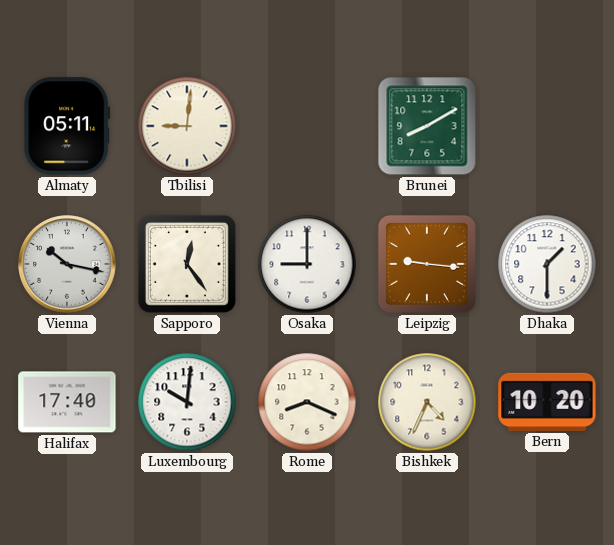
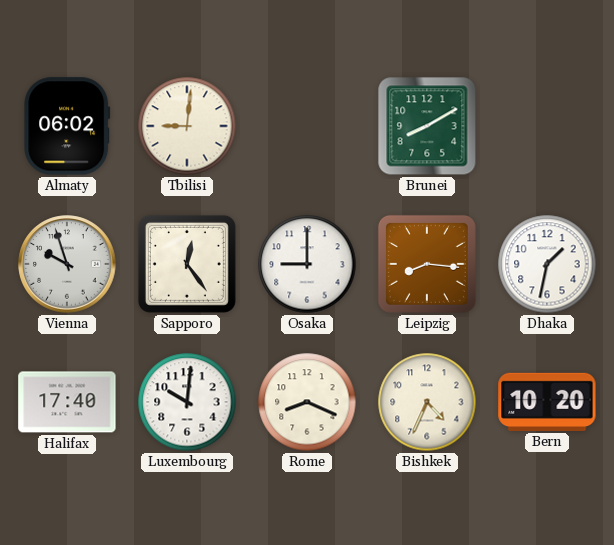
Almaty: 05:11 -> 06:02
Vienna: 10:17 -> 9:57
Leipzig: 9:16 -> 8:16
Dhaka: 1:30 -> 1:32
